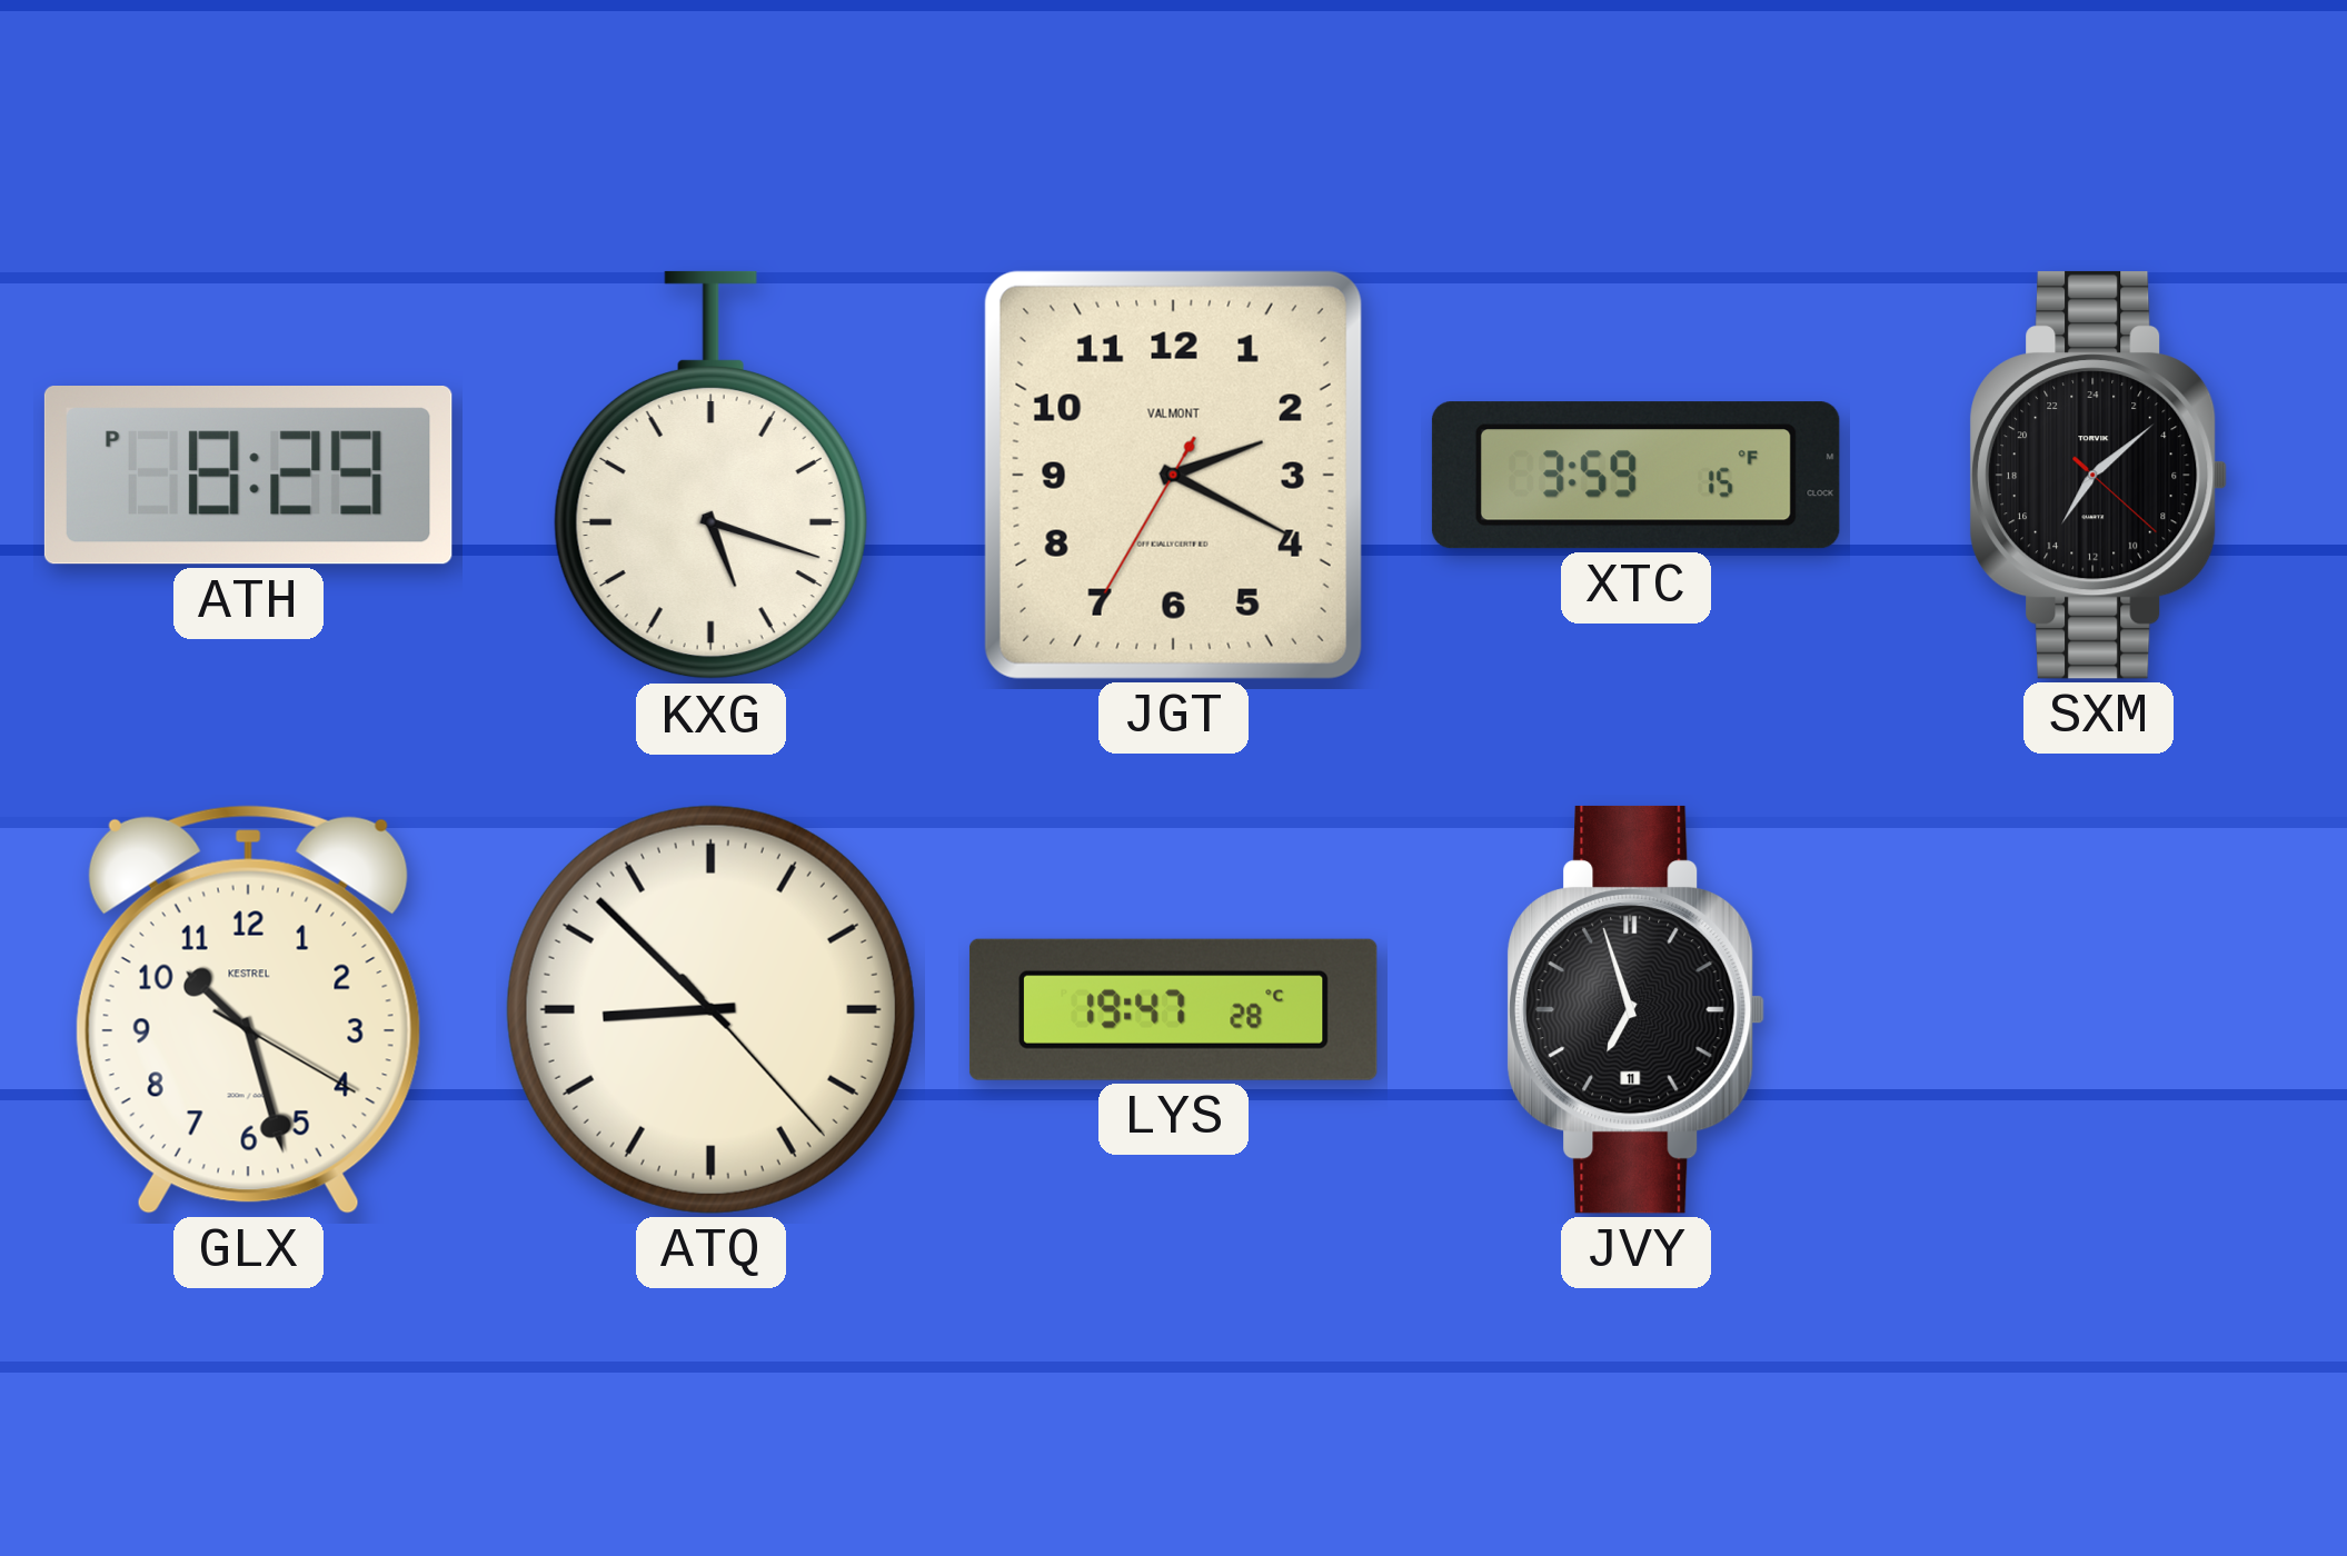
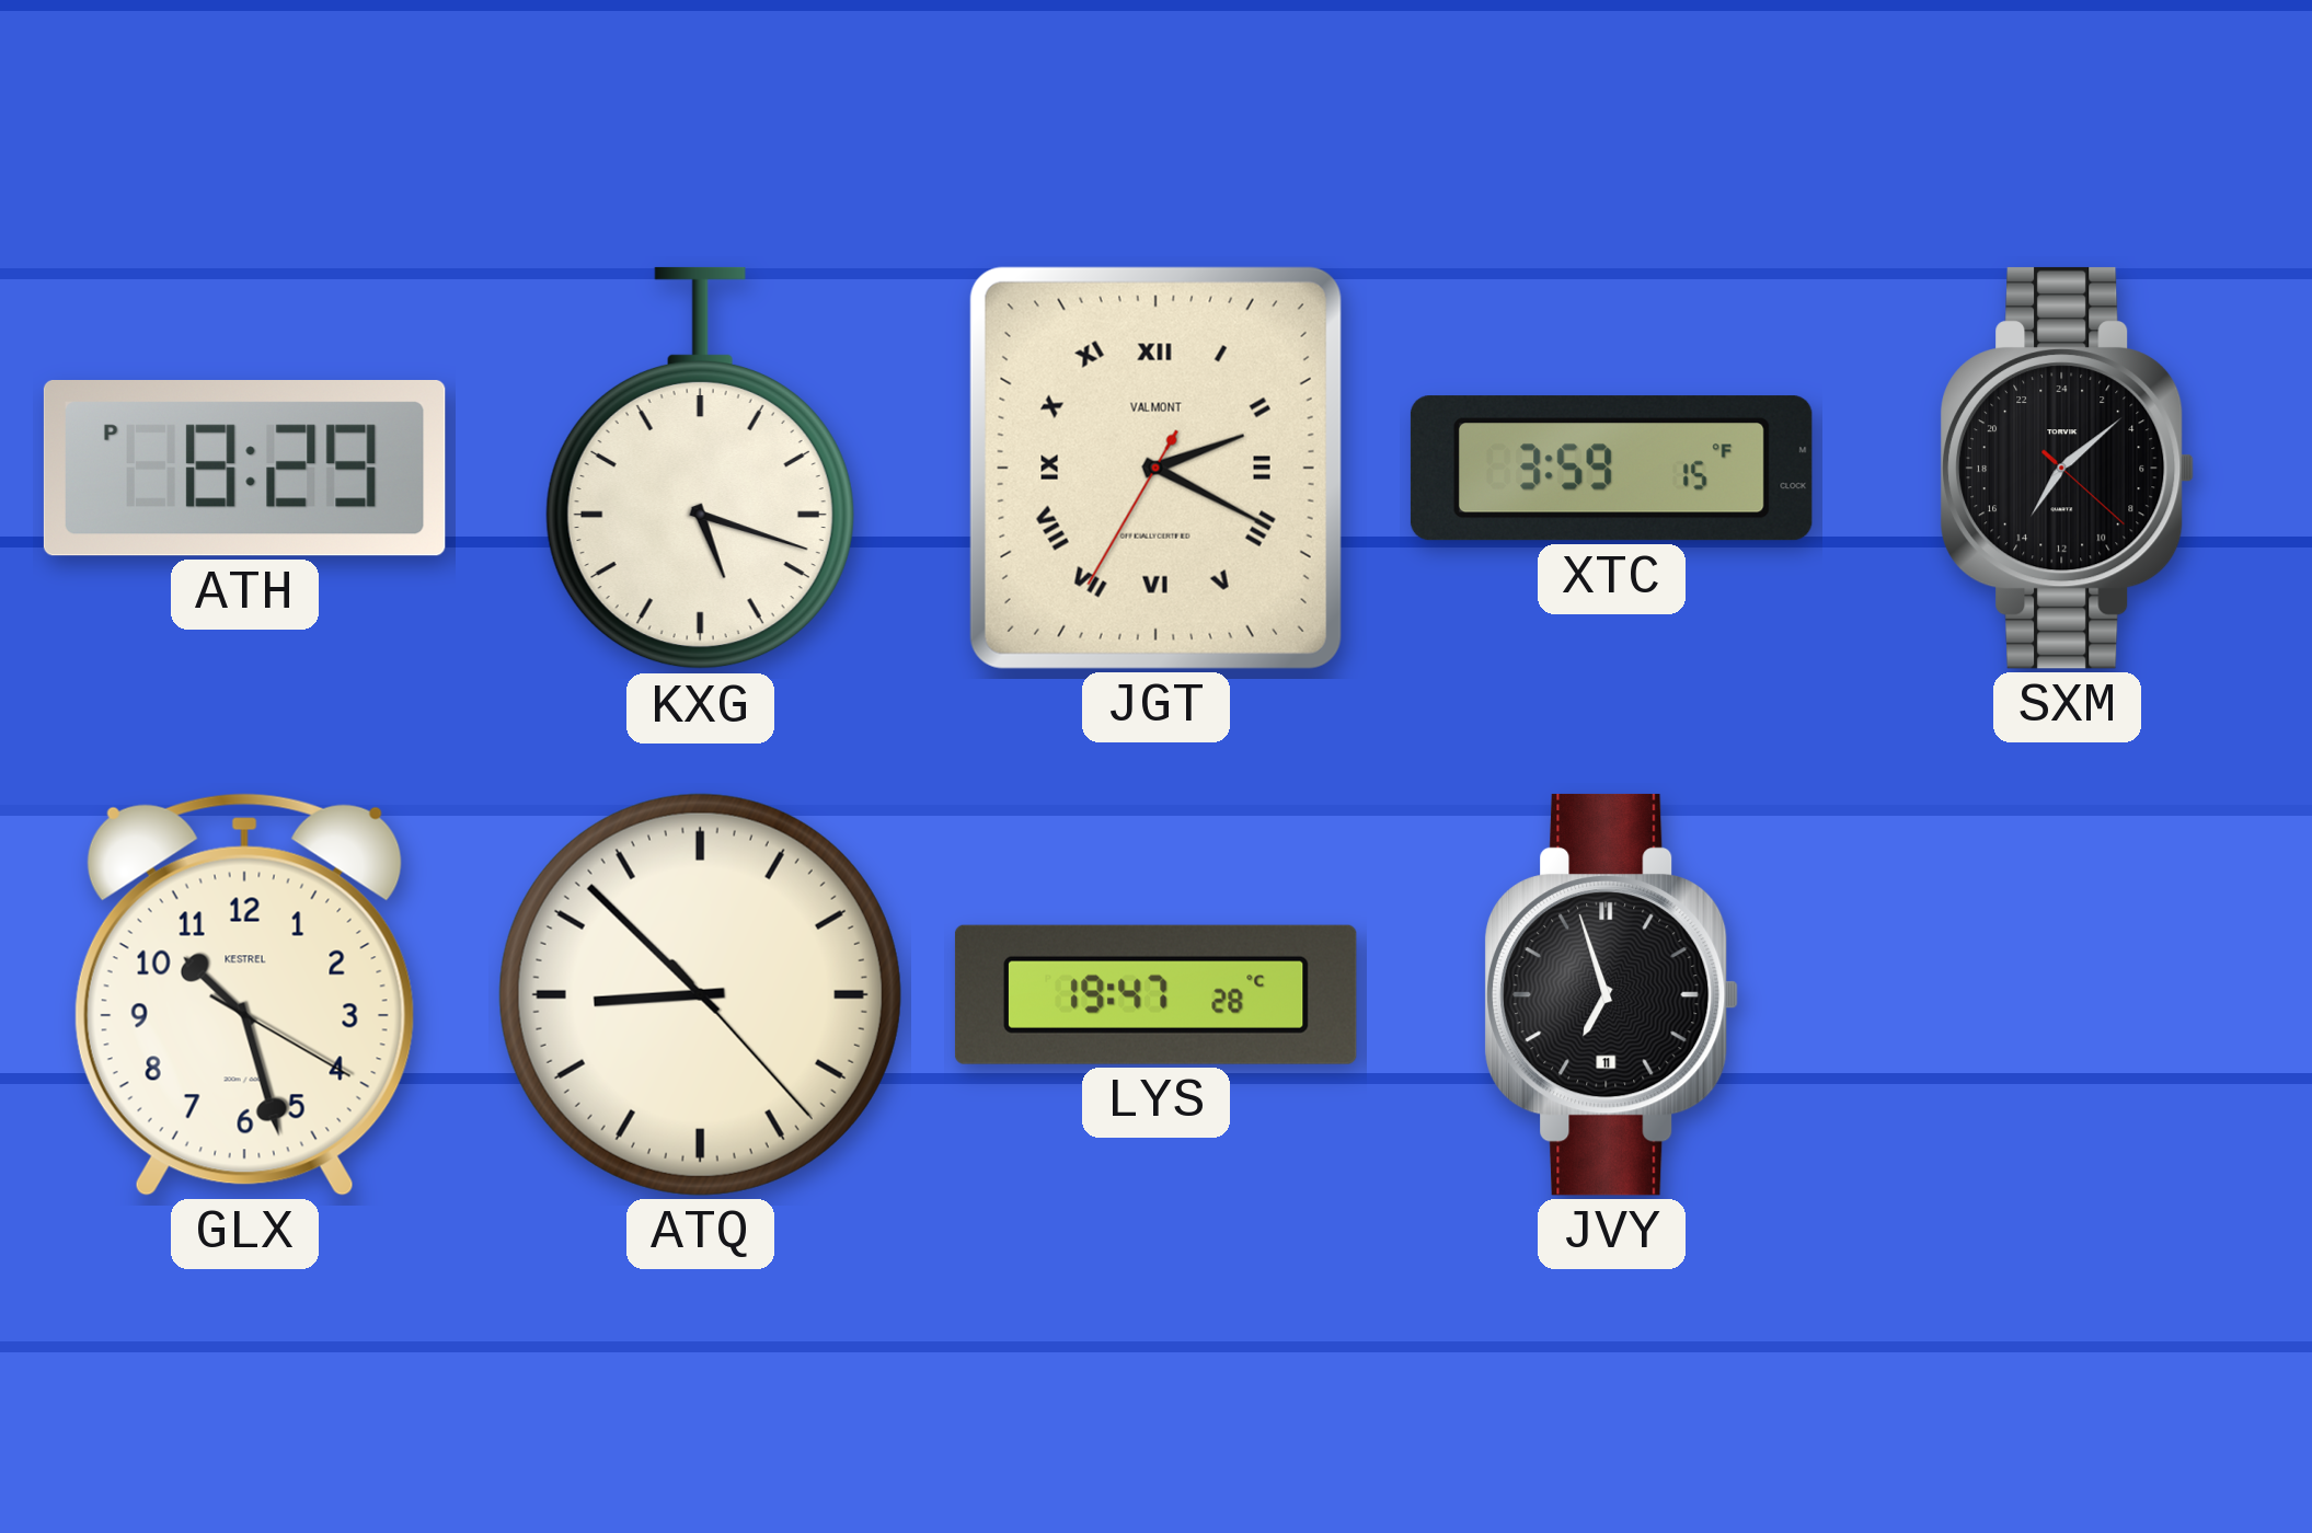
JGT numerals: Arabic -> Roman
